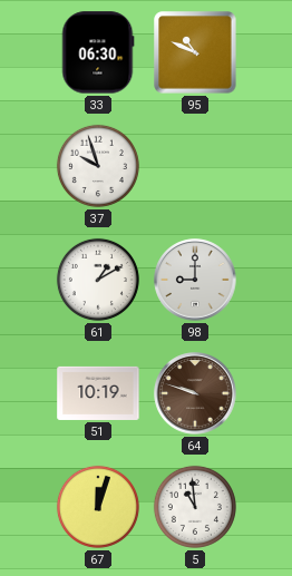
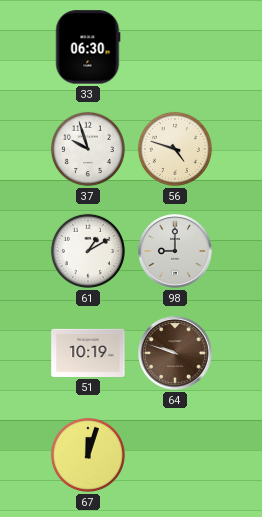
95: 10:49 -> none
56: none -> 4:48
5: 10:59 -> none
